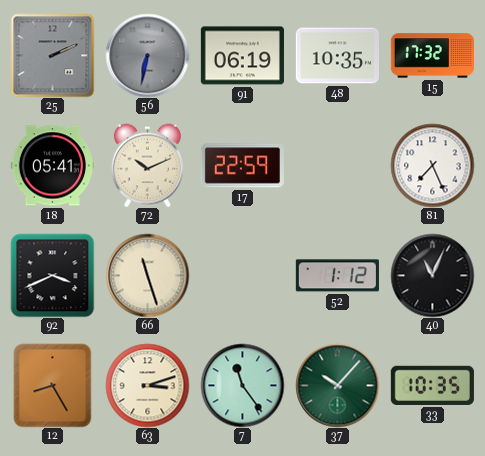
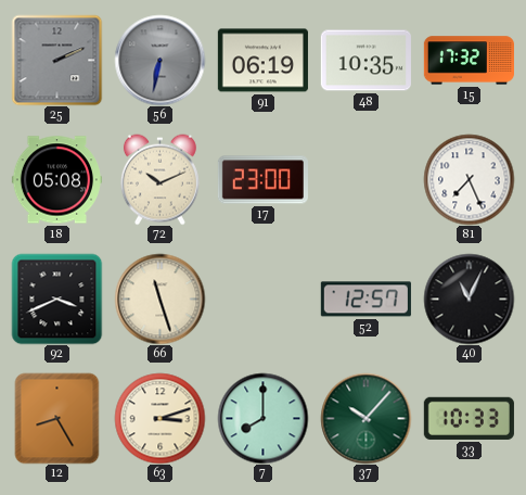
18: 05:41 -> 05:08
17: 22:59 -> 23:00
52: 1:12 -> 12:57
7: 11:24 -> 8:00
33: 10:35 -> 10:33
